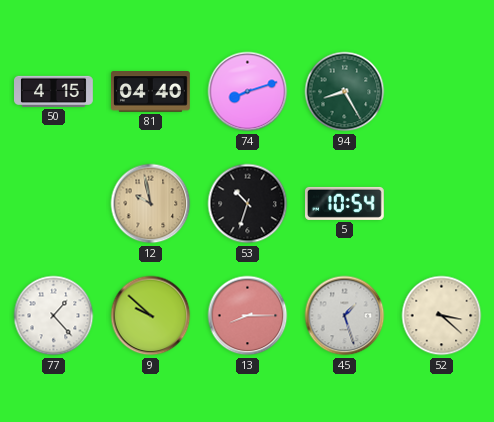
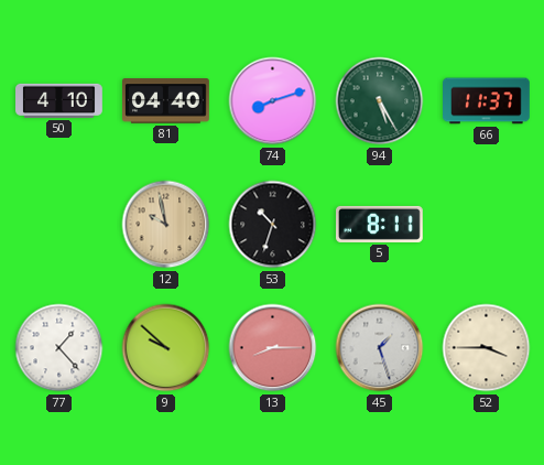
50: 4:15 -> 4:10
94: 8:25 -> 5:25
66: none -> 11:37
5: 10:54 -> 8:11
52: 3:22 -> 3:45
